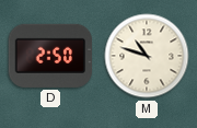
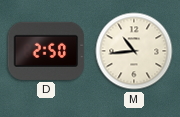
M: 10:48 -> 10:44
